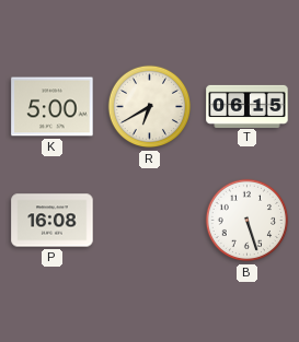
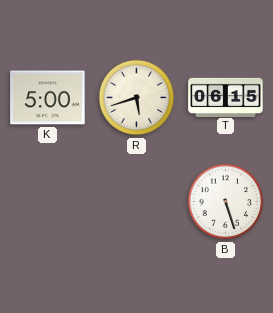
R: 6:40 -> 5:42
P: 16:08 -> none
